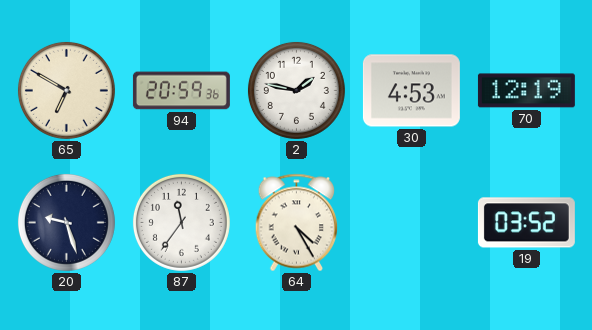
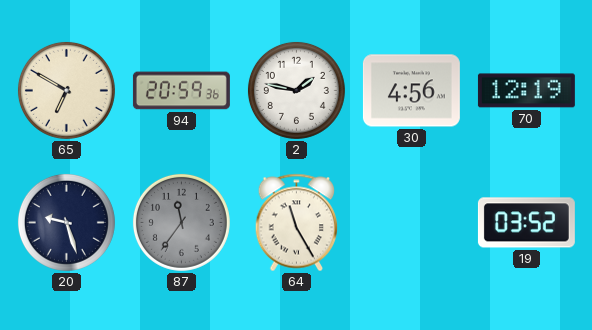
30: 4:53 -> 4:56
87 dial: white -> grey
64: 4:25 -> 11:25
